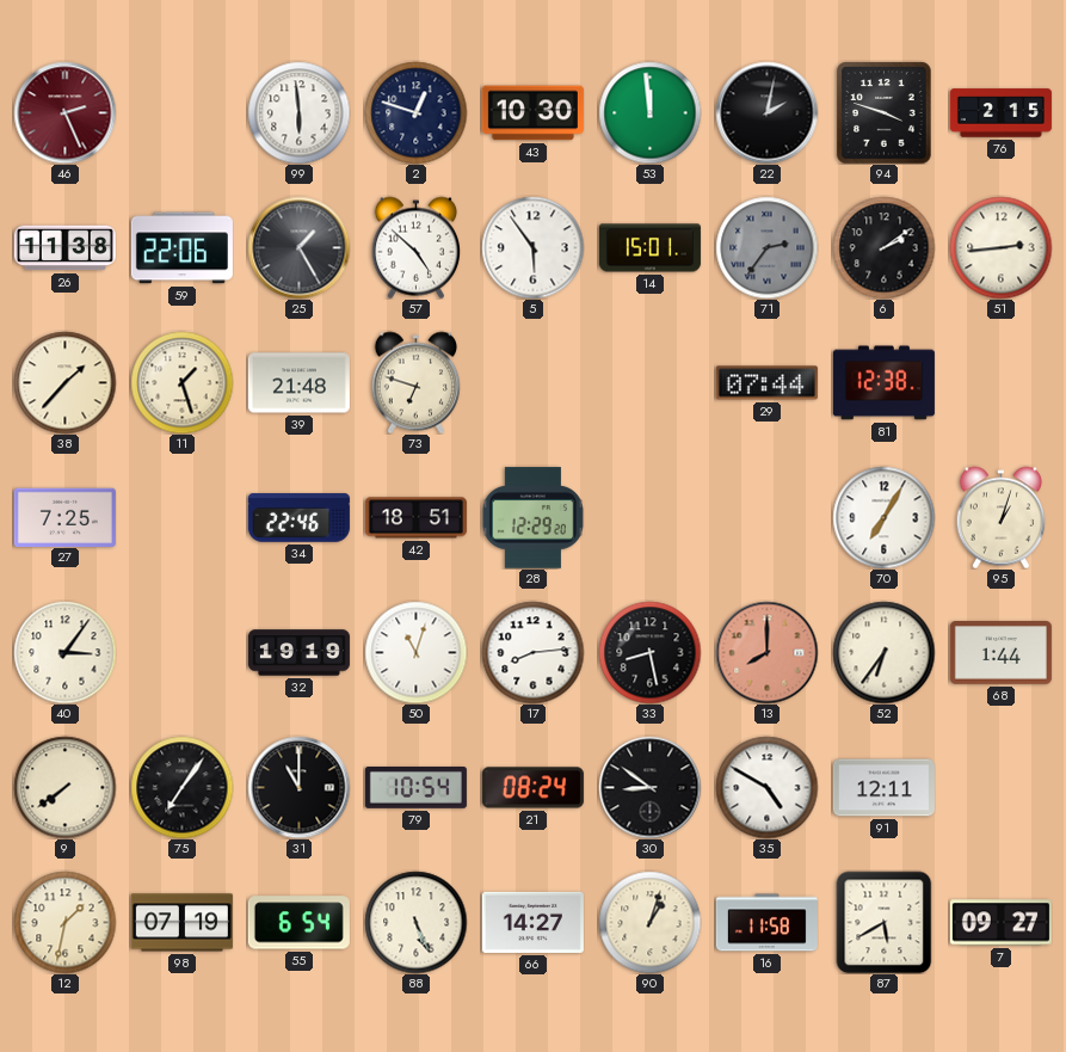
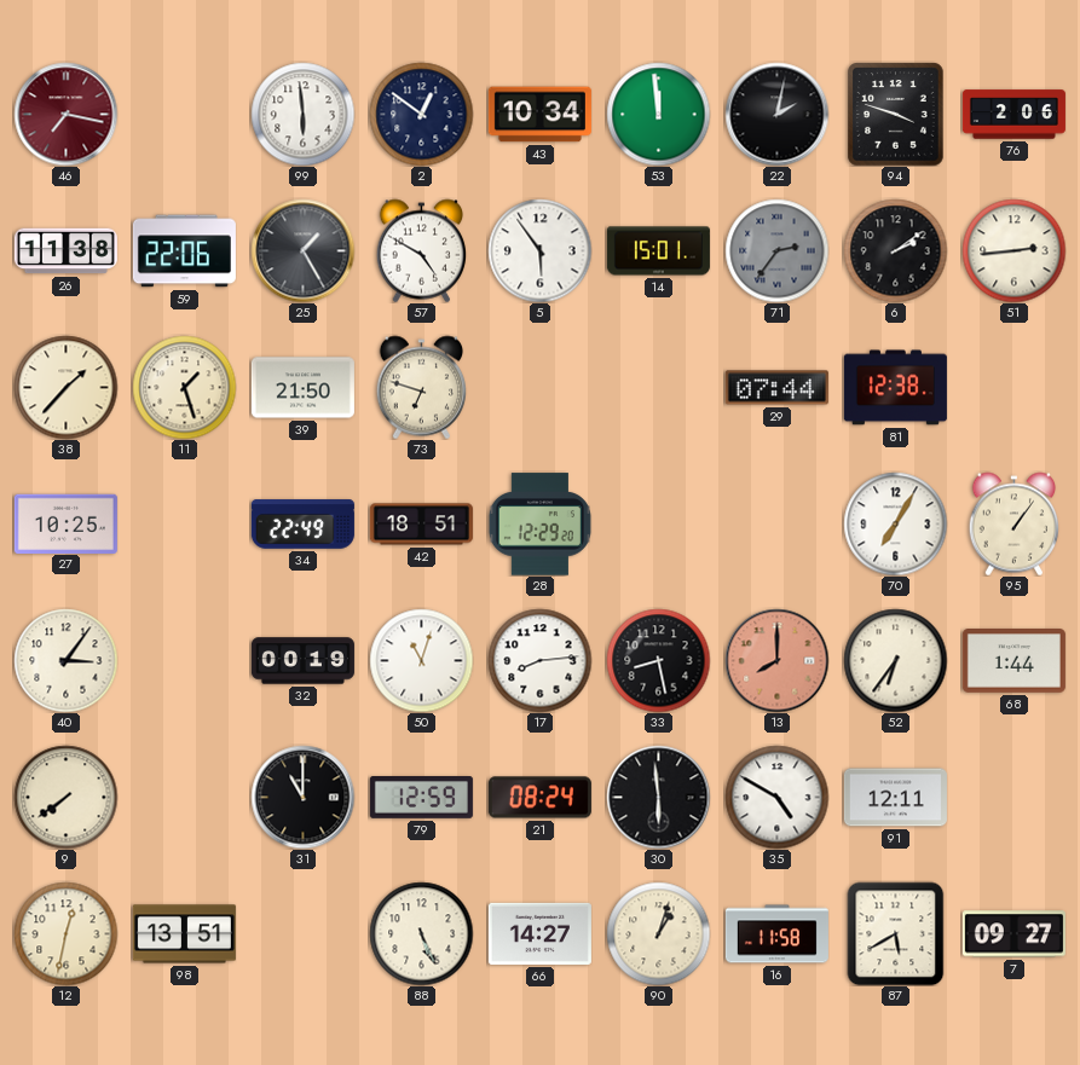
46: 2:26 -> 7:17
2: 12:48 -> 12:51
43: 10:30 -> 10:34
76: 2:15 -> 2:06
57: 4:52 -> 4:50
39: 21:48 -> 21:50
27: 7:25 -> 10:25
34: 22:46 -> 22:49
95: 1:03 -> 1:06
32: 19:19 -> 00:19
75: 7:06 -> none
79: 10:54 -> 12:59
30: 8:51 -> 5:59
12: 1:32 -> 12:32
98: 07:19 -> 13:51
55: 6:54 -> none
